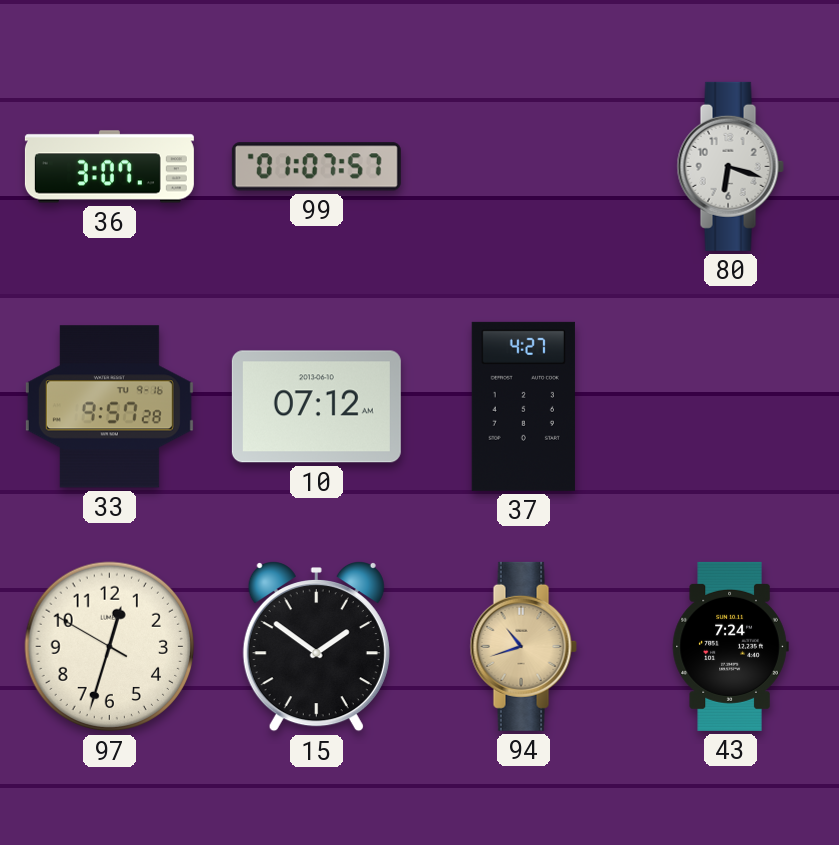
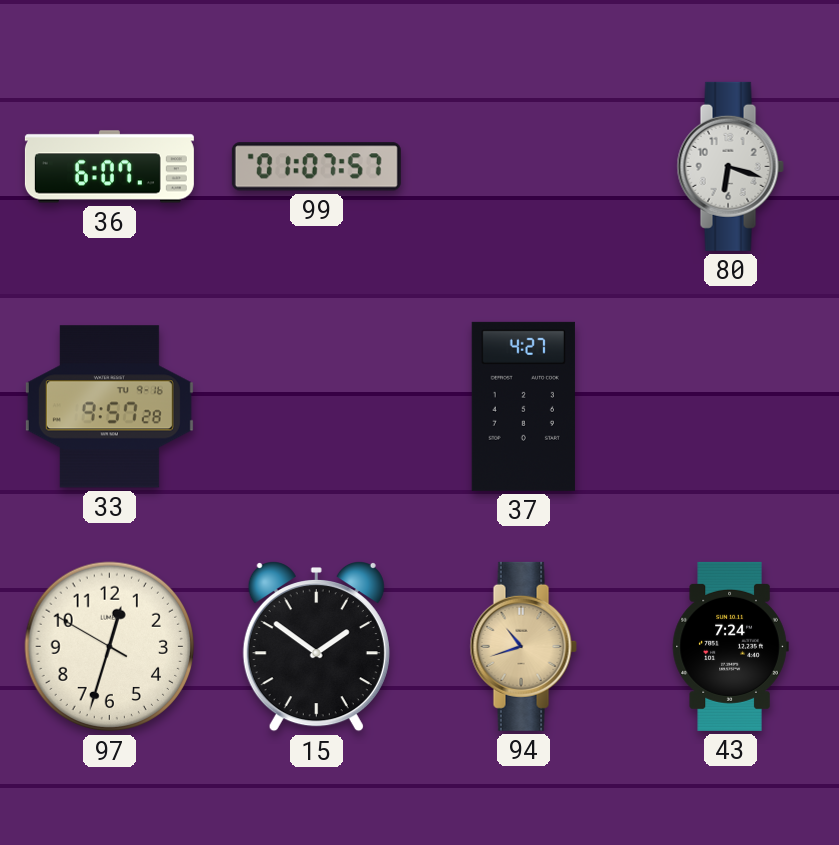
36: 3:07 -> 6:07
10: 07:12 -> none
